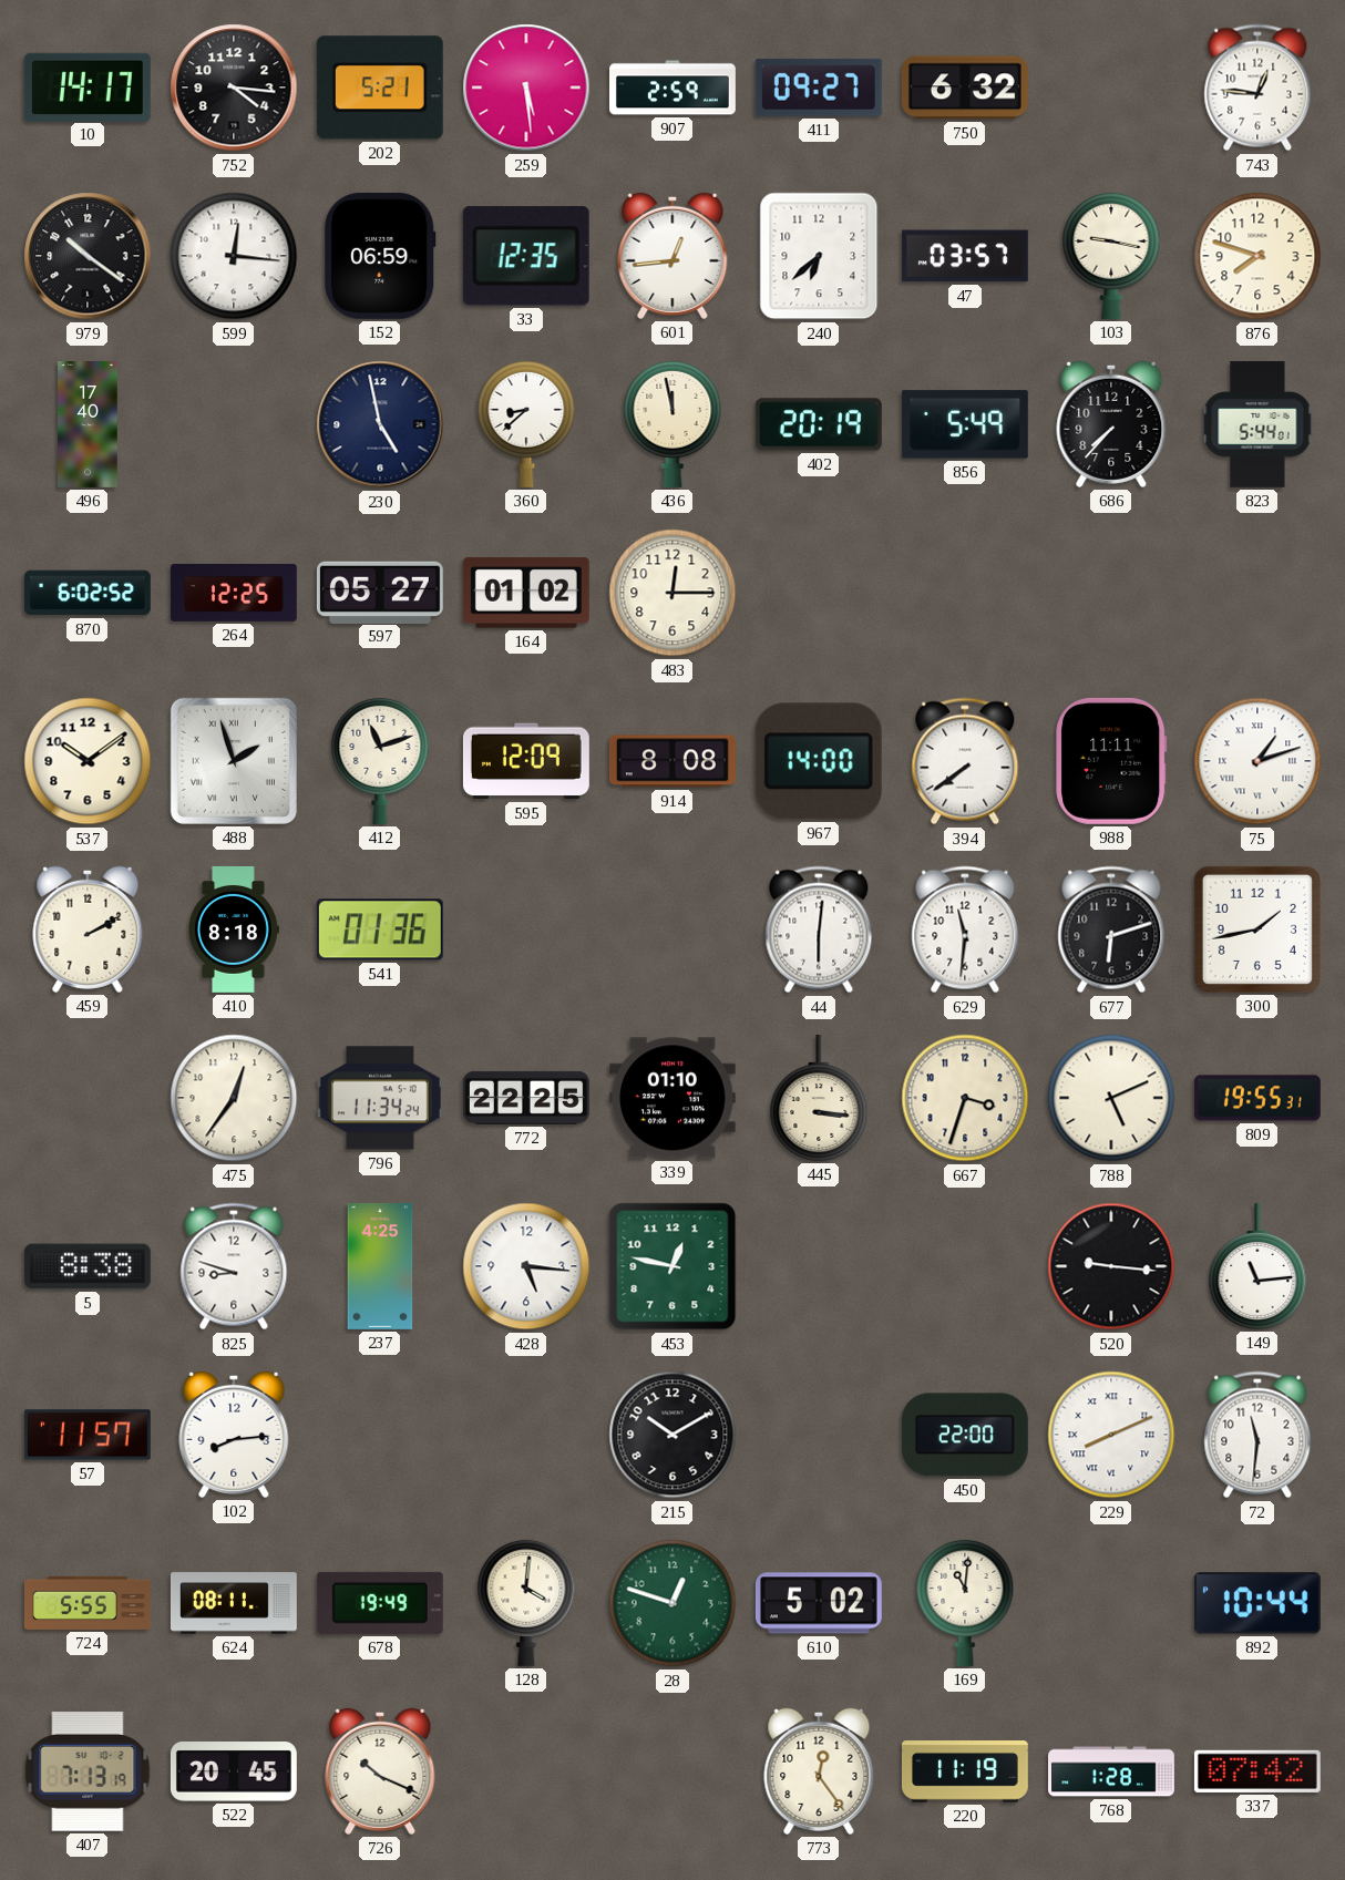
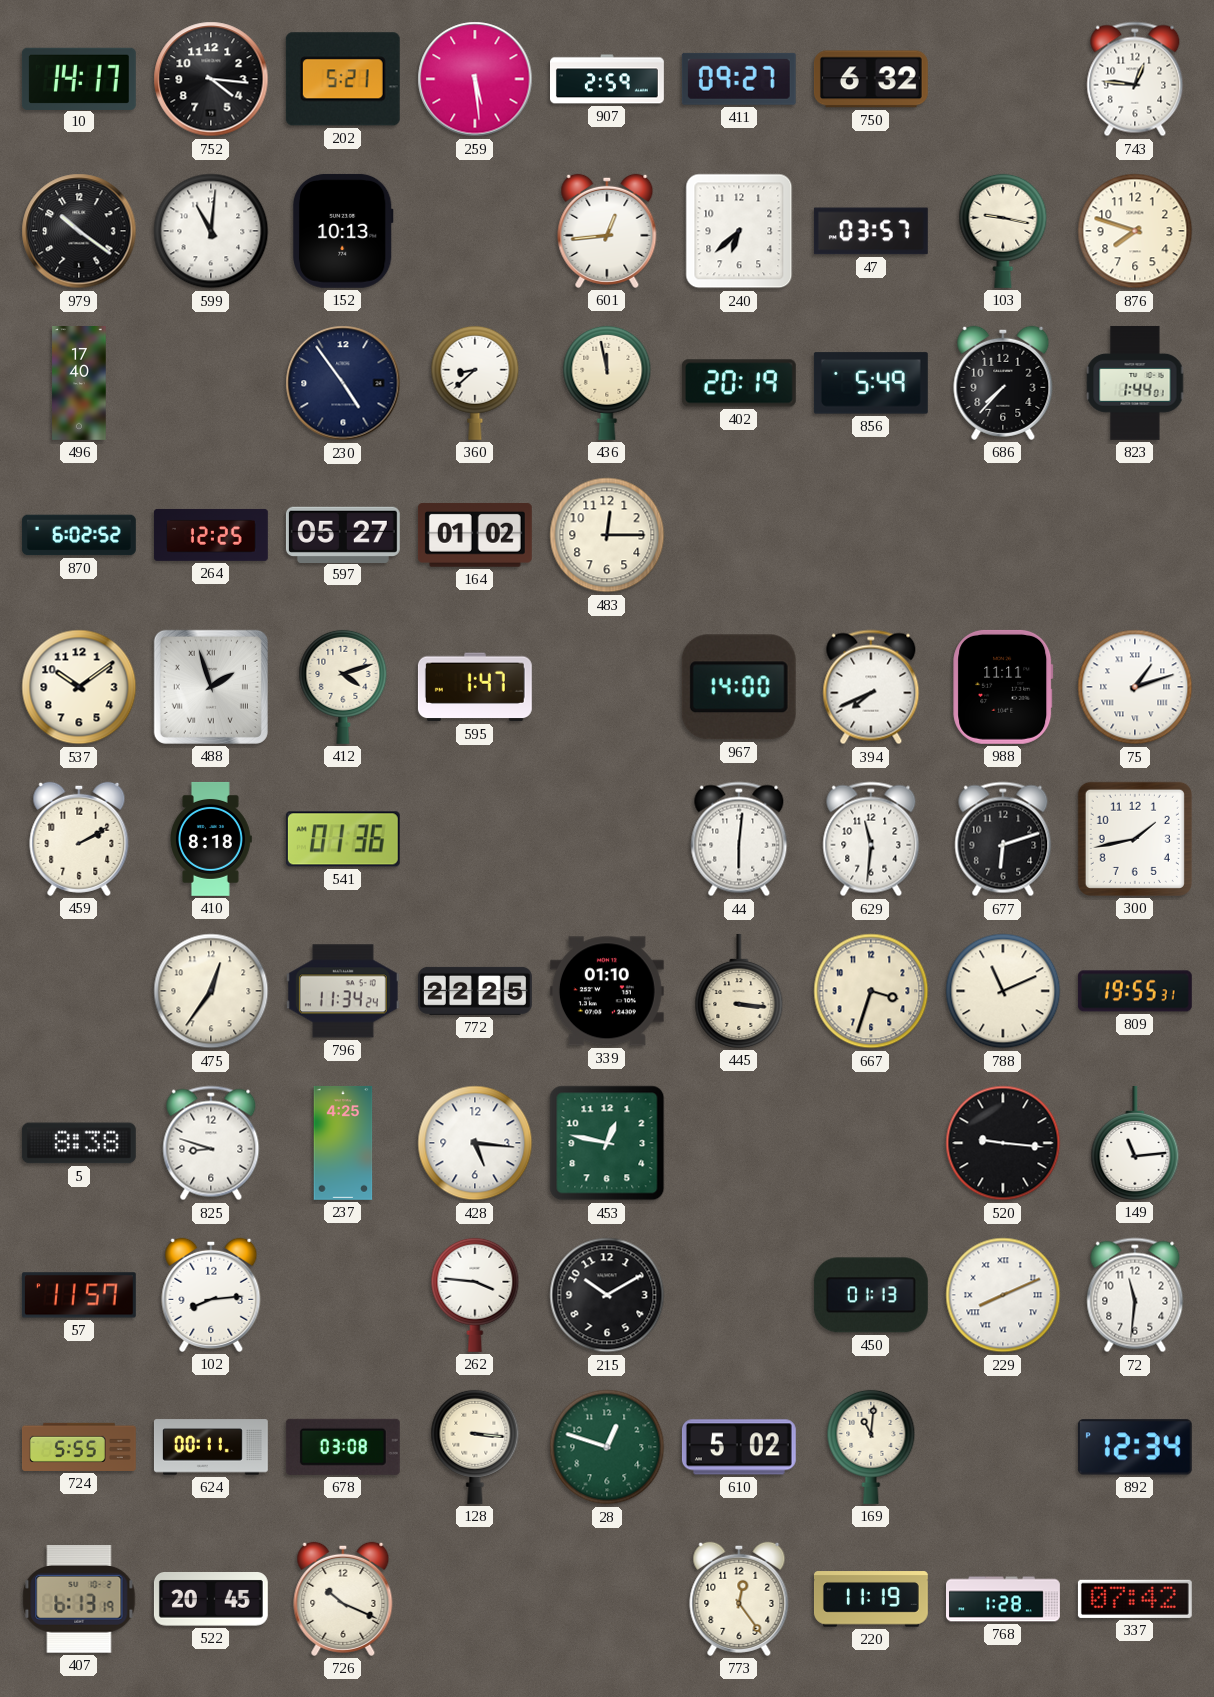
599: 12:16 -> 11:01
152: 06:59 -> 10:13
33: 12:35 -> none
230: 4:58 -> 4:54
823: 5:44 -> 1:44
412: 11:12 -> 4:12
595: 12:09 -> 1:47
914: 8:08 -> none
394: 7:39 -> 7:41
788: 5:11 -> 11:11
262: none -> 3:46
450: 22:00 -> 01:13
624: 08:11 -> 00:11
678: 19:49 -> 03:08
128: 4:01 -> 3:16
892: 10:44 -> 12:34
407: 7:13 -> 6:13
